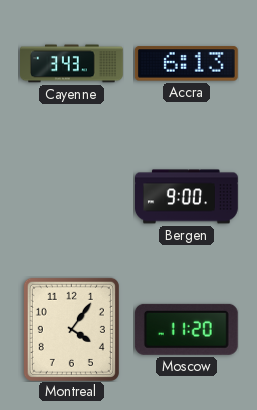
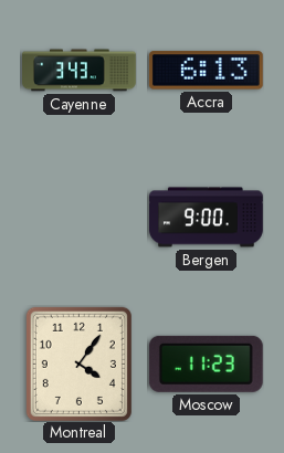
Moscow: 11:20 -> 11:23
